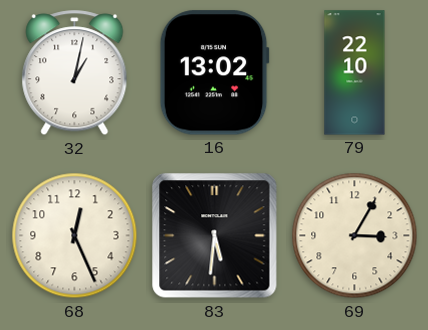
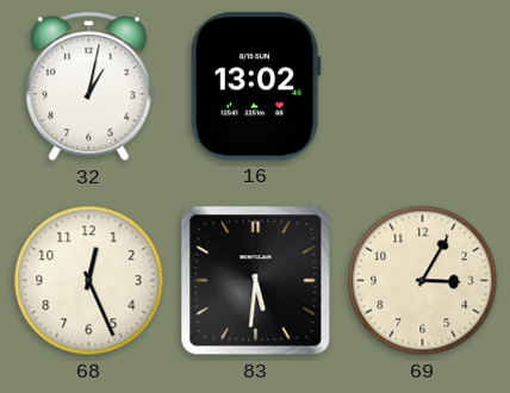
79: 22:10 -> none
